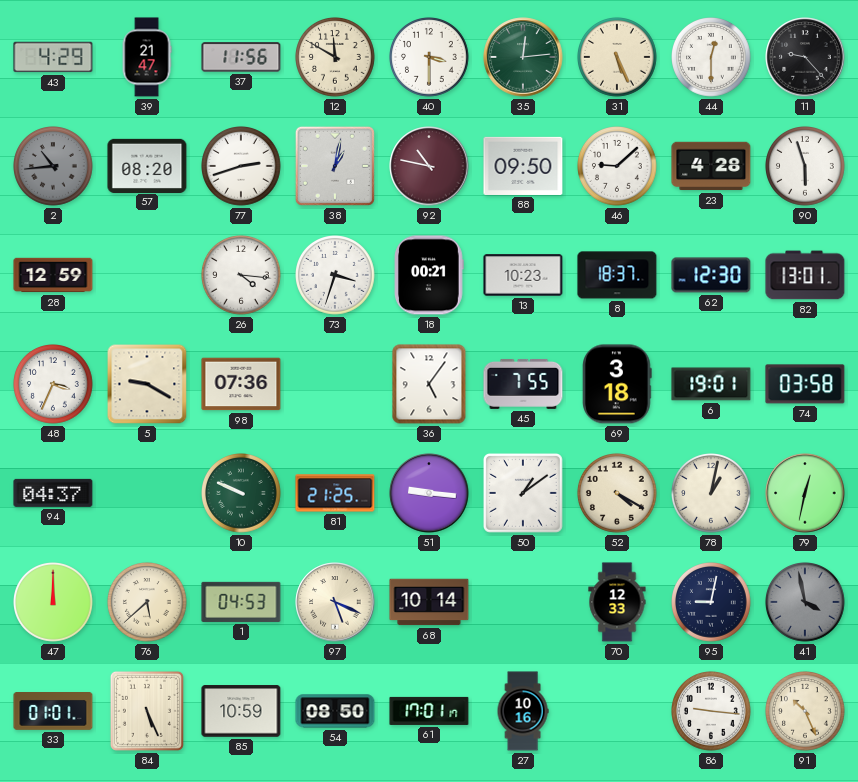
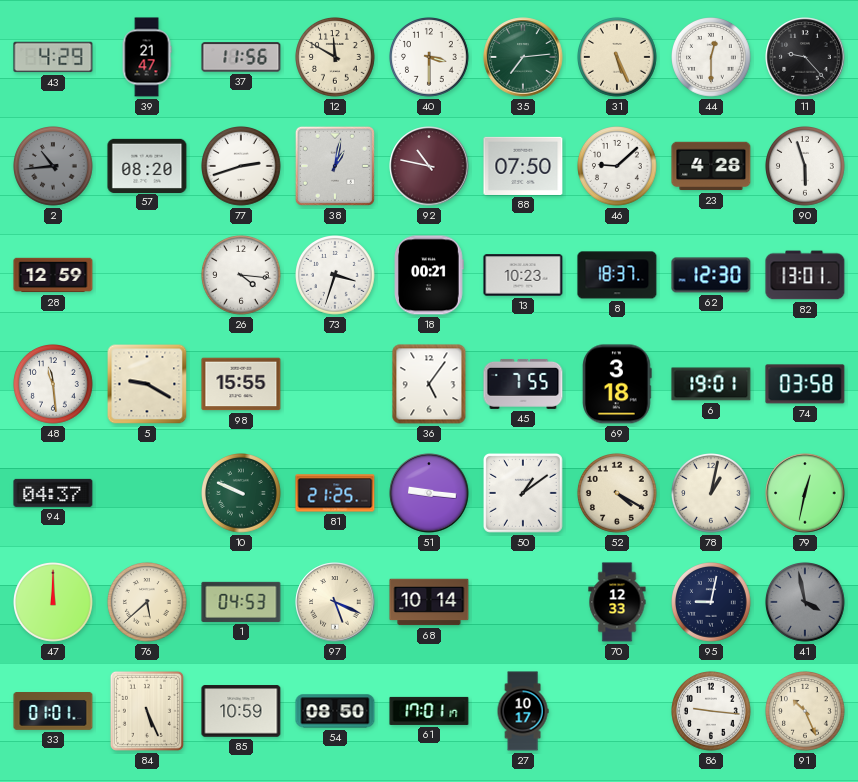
35: 12:14 -> 7:14
88: 09:50 -> 07:50
48: 3:34 -> 11:29
98: 07:36 -> 15:55
27: 10:16 -> 10:17
